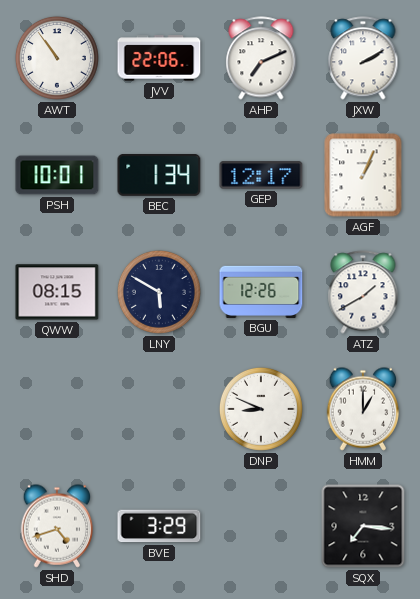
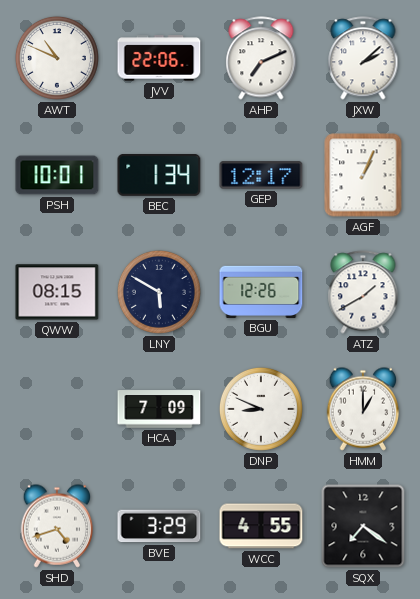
AWT: 10:54 -> 10:49
JXW: 2:10 -> 2:08
HCA: none -> 7:09
WCC: none -> 4:55
SQX: 7:16 -> 7:21
